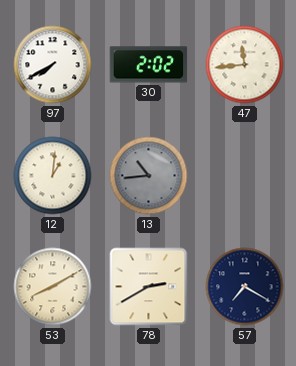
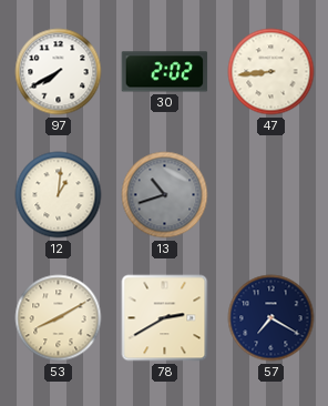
47: 11:44 -> 8:44
13: 10:44 -> 10:42
